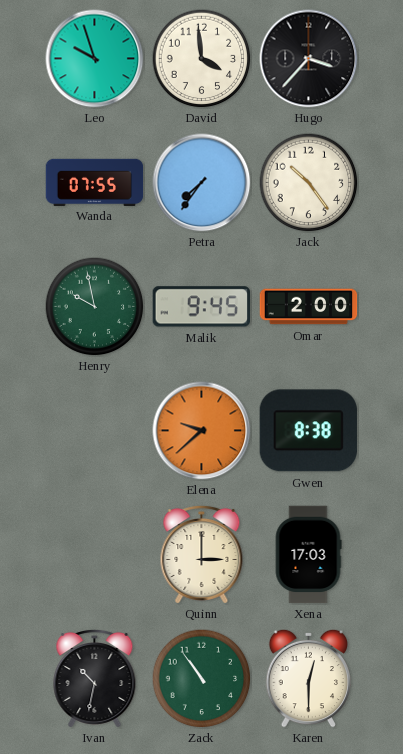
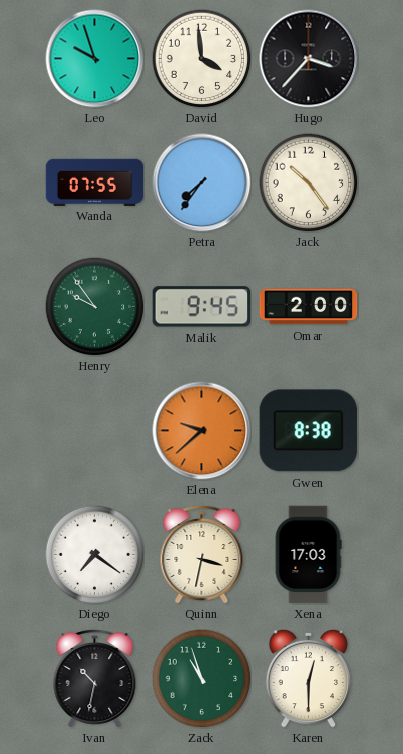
Henry: 9:58 -> 9:54
Diego: none -> 7:21
Quinn: 3:00 -> 3:32
Zack: 10:54 -> 10:57
